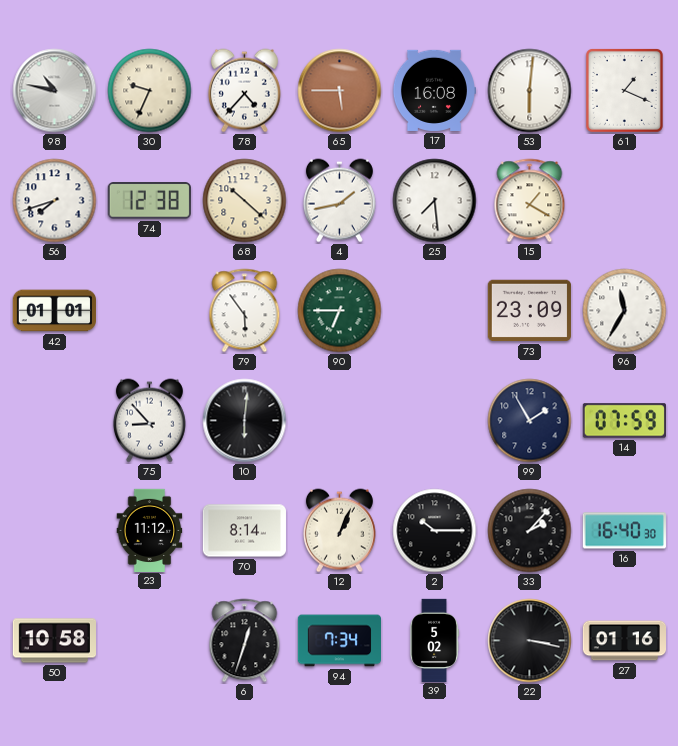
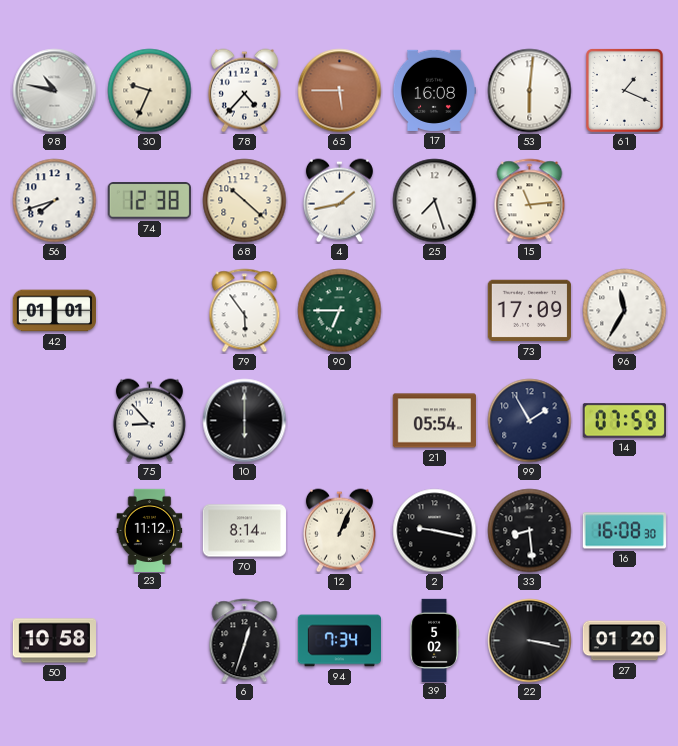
25: 7:29 -> 7:27
15: 1:20 -> 11:14
73: 23:09 -> 17:09
10: 6:01 -> 6:00
21: none -> 05:54
2: 10:15 -> 9:17
33: 2:07 -> 8:29
16: 16:40 -> 16:08
27: 01:16 -> 01:20
